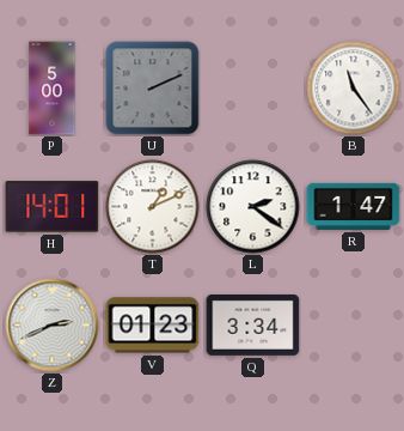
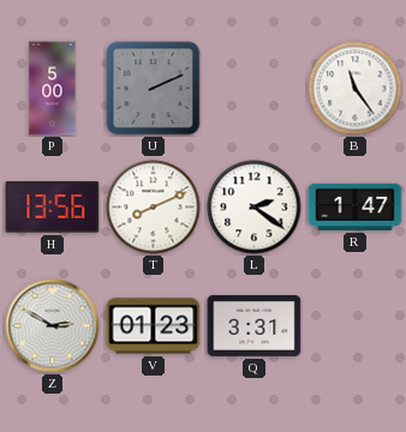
H: 14:01 -> 13:56
T: 1:11 -> 8:11
Z: 2:41 -> 2:50
Q: 3:34 -> 3:31
